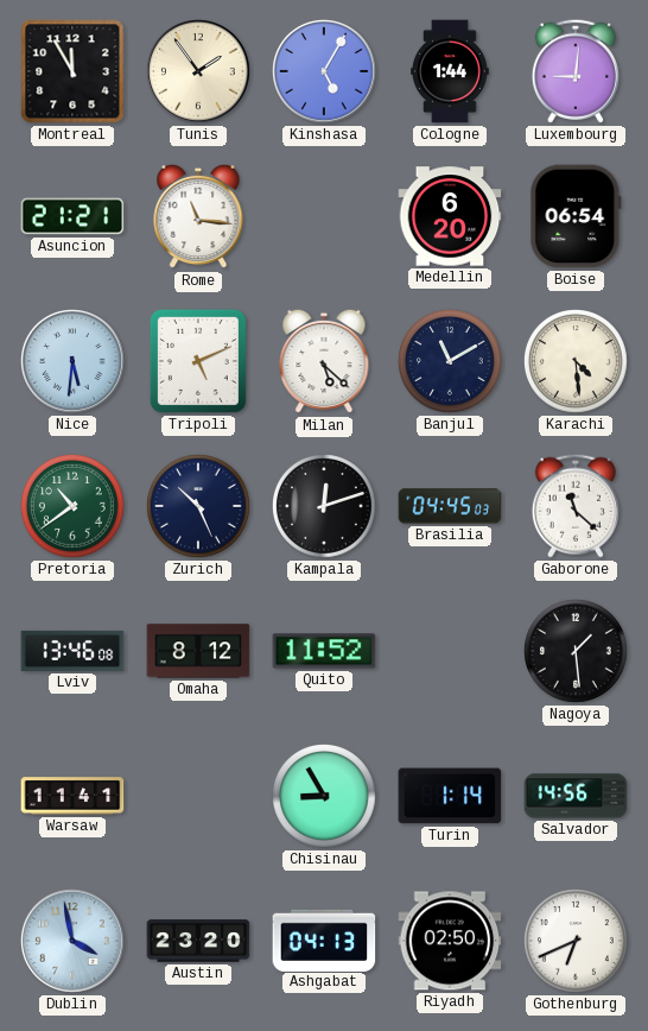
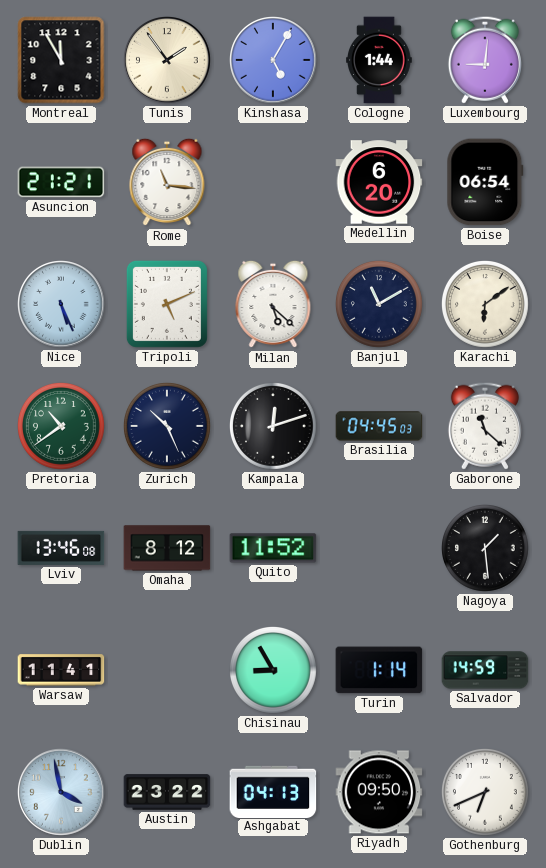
Nice: 5:31 -> 5:26
Karachi: 4:29 -> 6:09
Salvador: 14:56 -> 14:59
Austin: 23:20 -> 23:22
Riyadh: 02:50 -> 09:50
